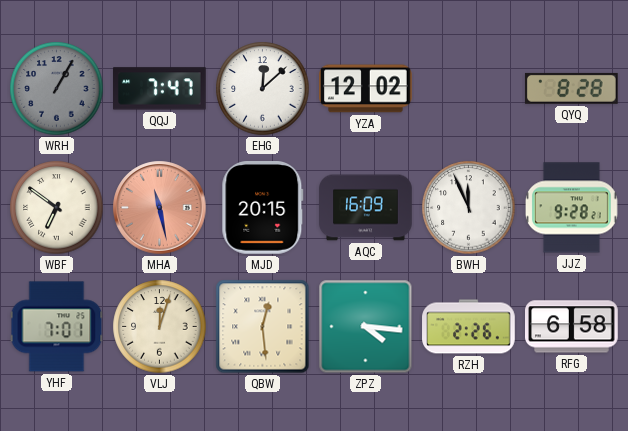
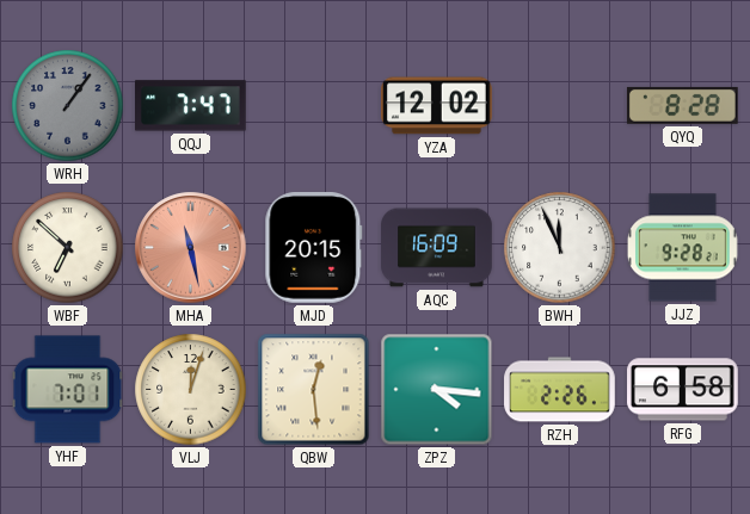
WRH: 1:05 -> 1:06
EHG: 12:08 -> none
WBF: 6:51 -> 6:52
